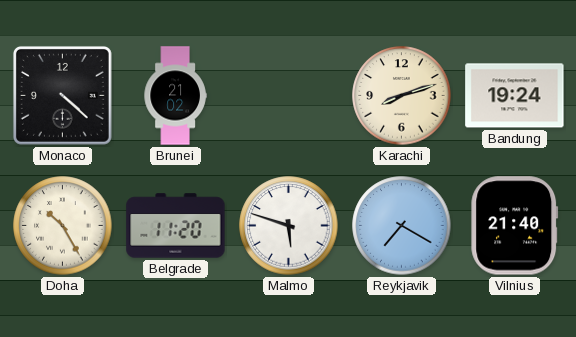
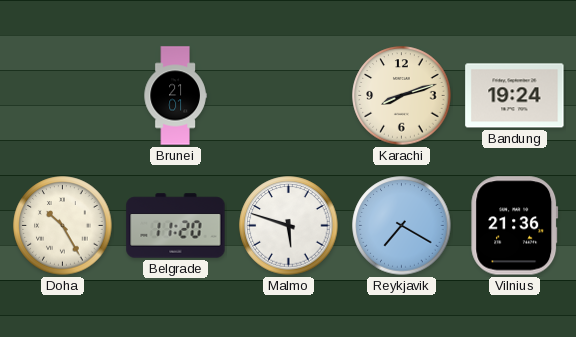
Monaco: 4:22 -> none
Brunei: 21:02 -> 21:01
Vilnius: 21:40 -> 21:36
